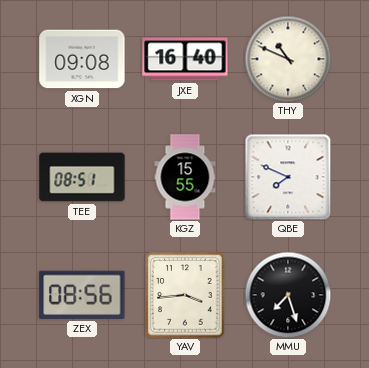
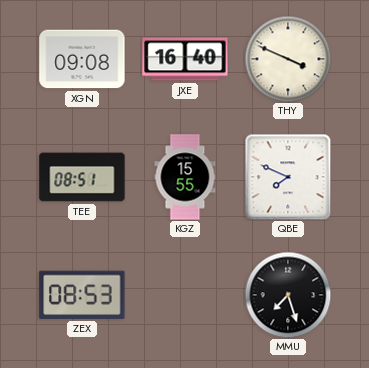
THY: 10:49 -> 3:49
ZEX: 08:56 -> 08:53
YAV: 3:44 -> none
